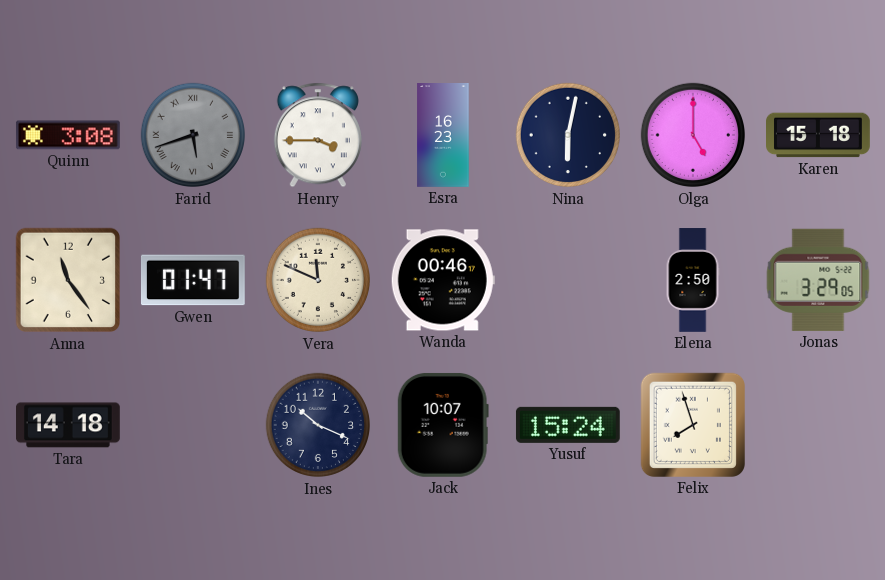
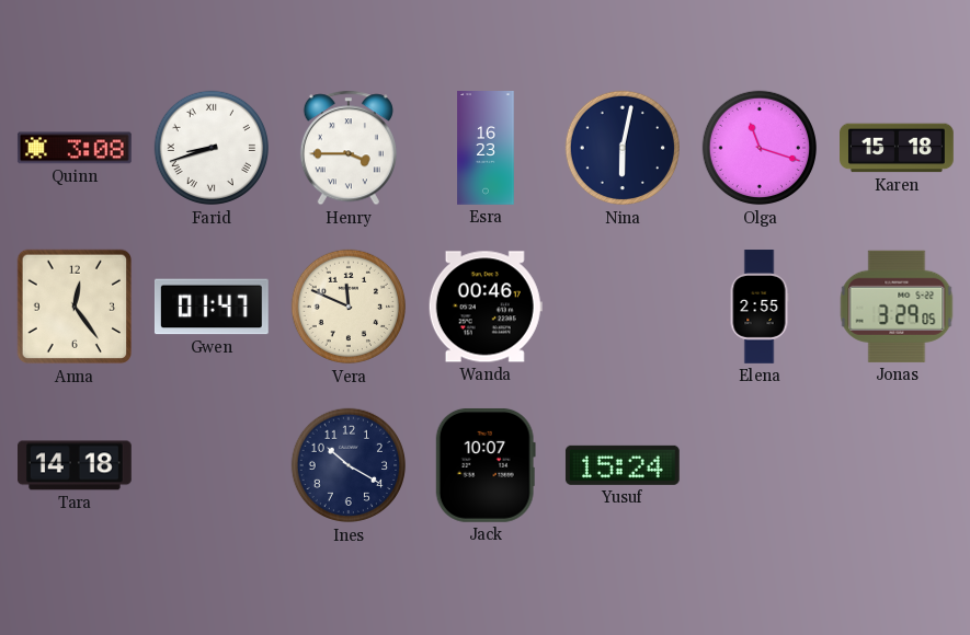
Farid: 5:42 -> 8:42
Farid dial: grey -> white
Olga: 5:00 -> 11:18
Anna: 11:24 -> 12:24
Elena: 2:50 -> 2:55
Ines: 10:19 -> 10:20
Felix: 7:57 -> none
